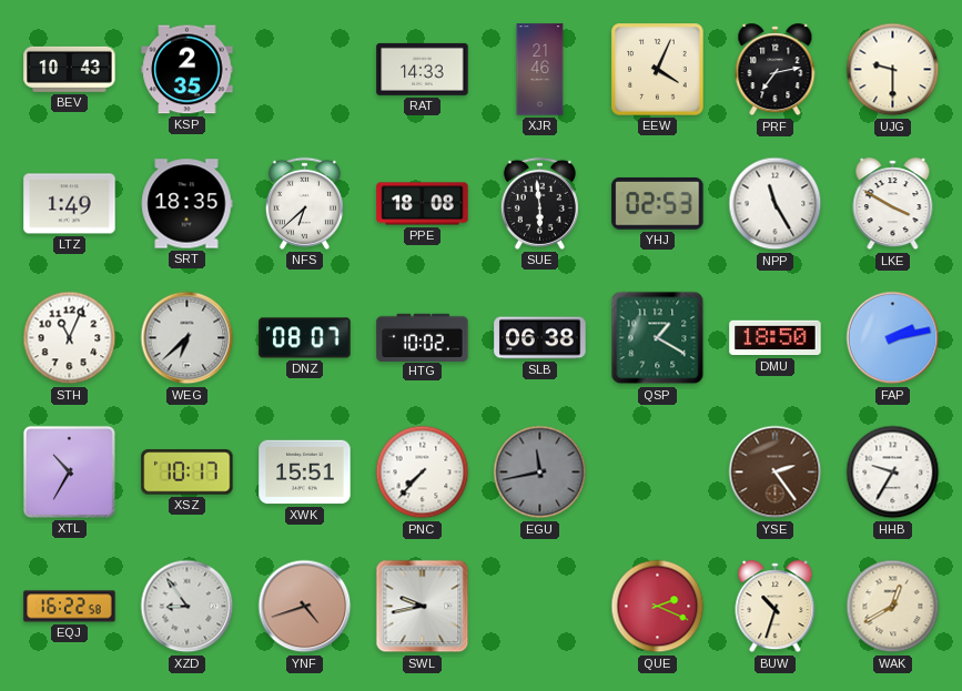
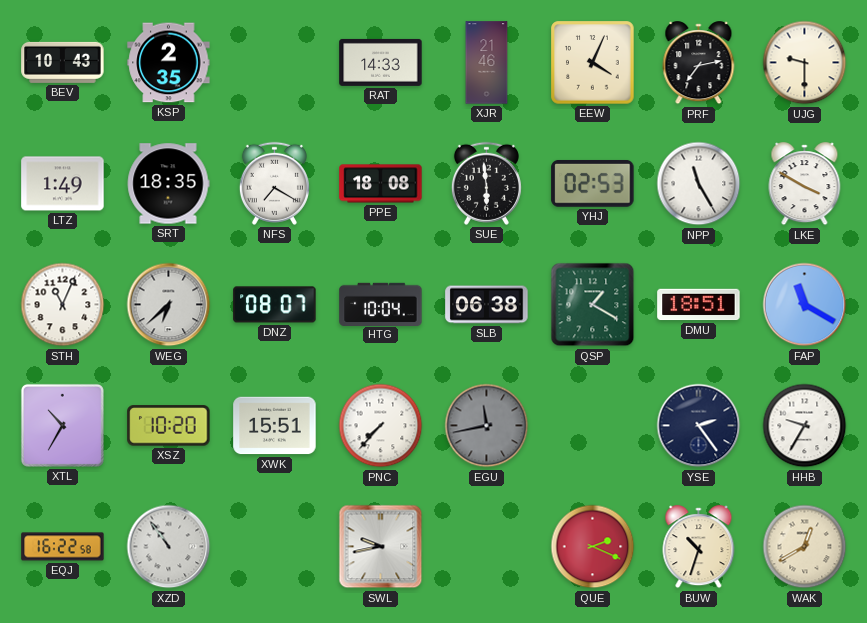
NFS: 6:38 -> 7:20
HTG: 10:02 -> 10:04
DMU: 18:50 -> 18:51
FAP: 2:13 -> 11:20
XSZ: 10:17 -> 10:20
YSE dial: brown -> navy
XZD: 8:54 -> 10:54
YNF: 4:42 -> none
